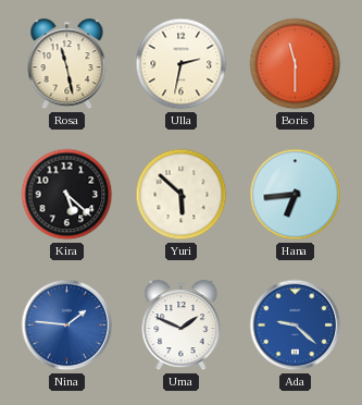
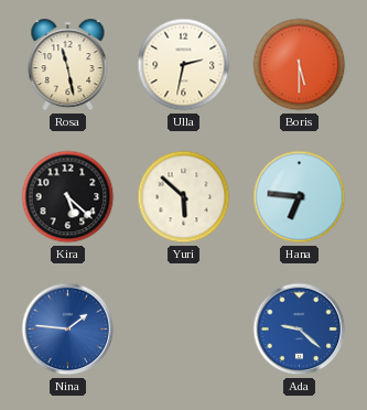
Boris: 11:30 -> 5:30
Hana: 6:44 -> 6:46
Uma: 1:49 -> none
